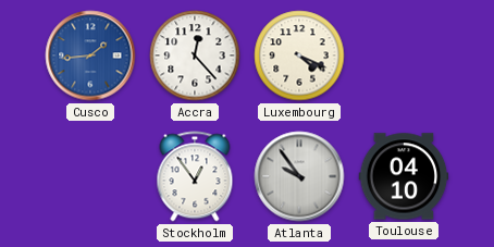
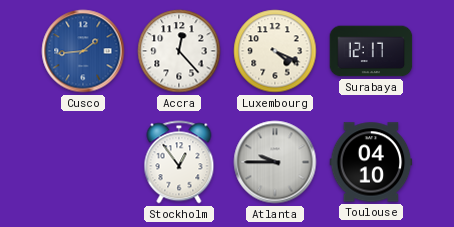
Surabaya: none -> 12:17
Atlanta: 9:54 -> 9:45
